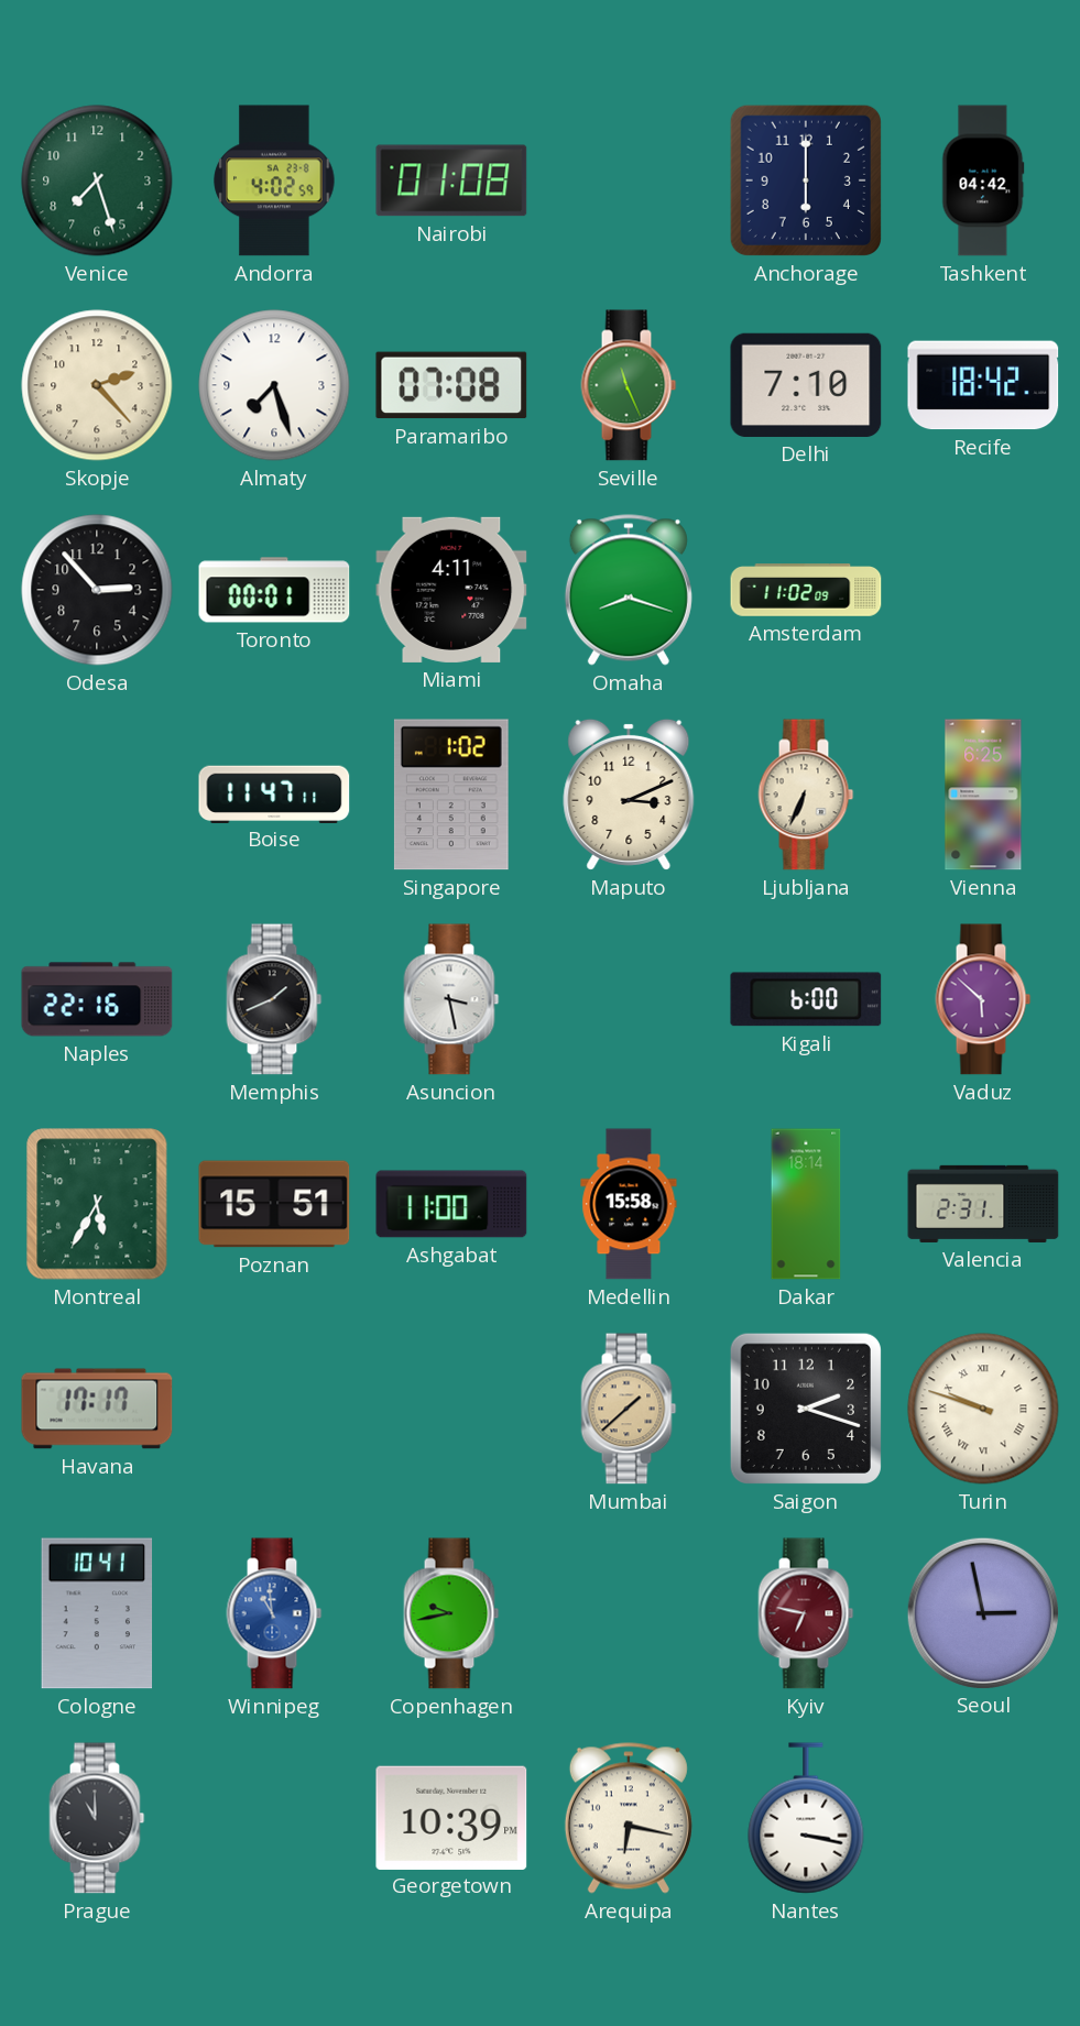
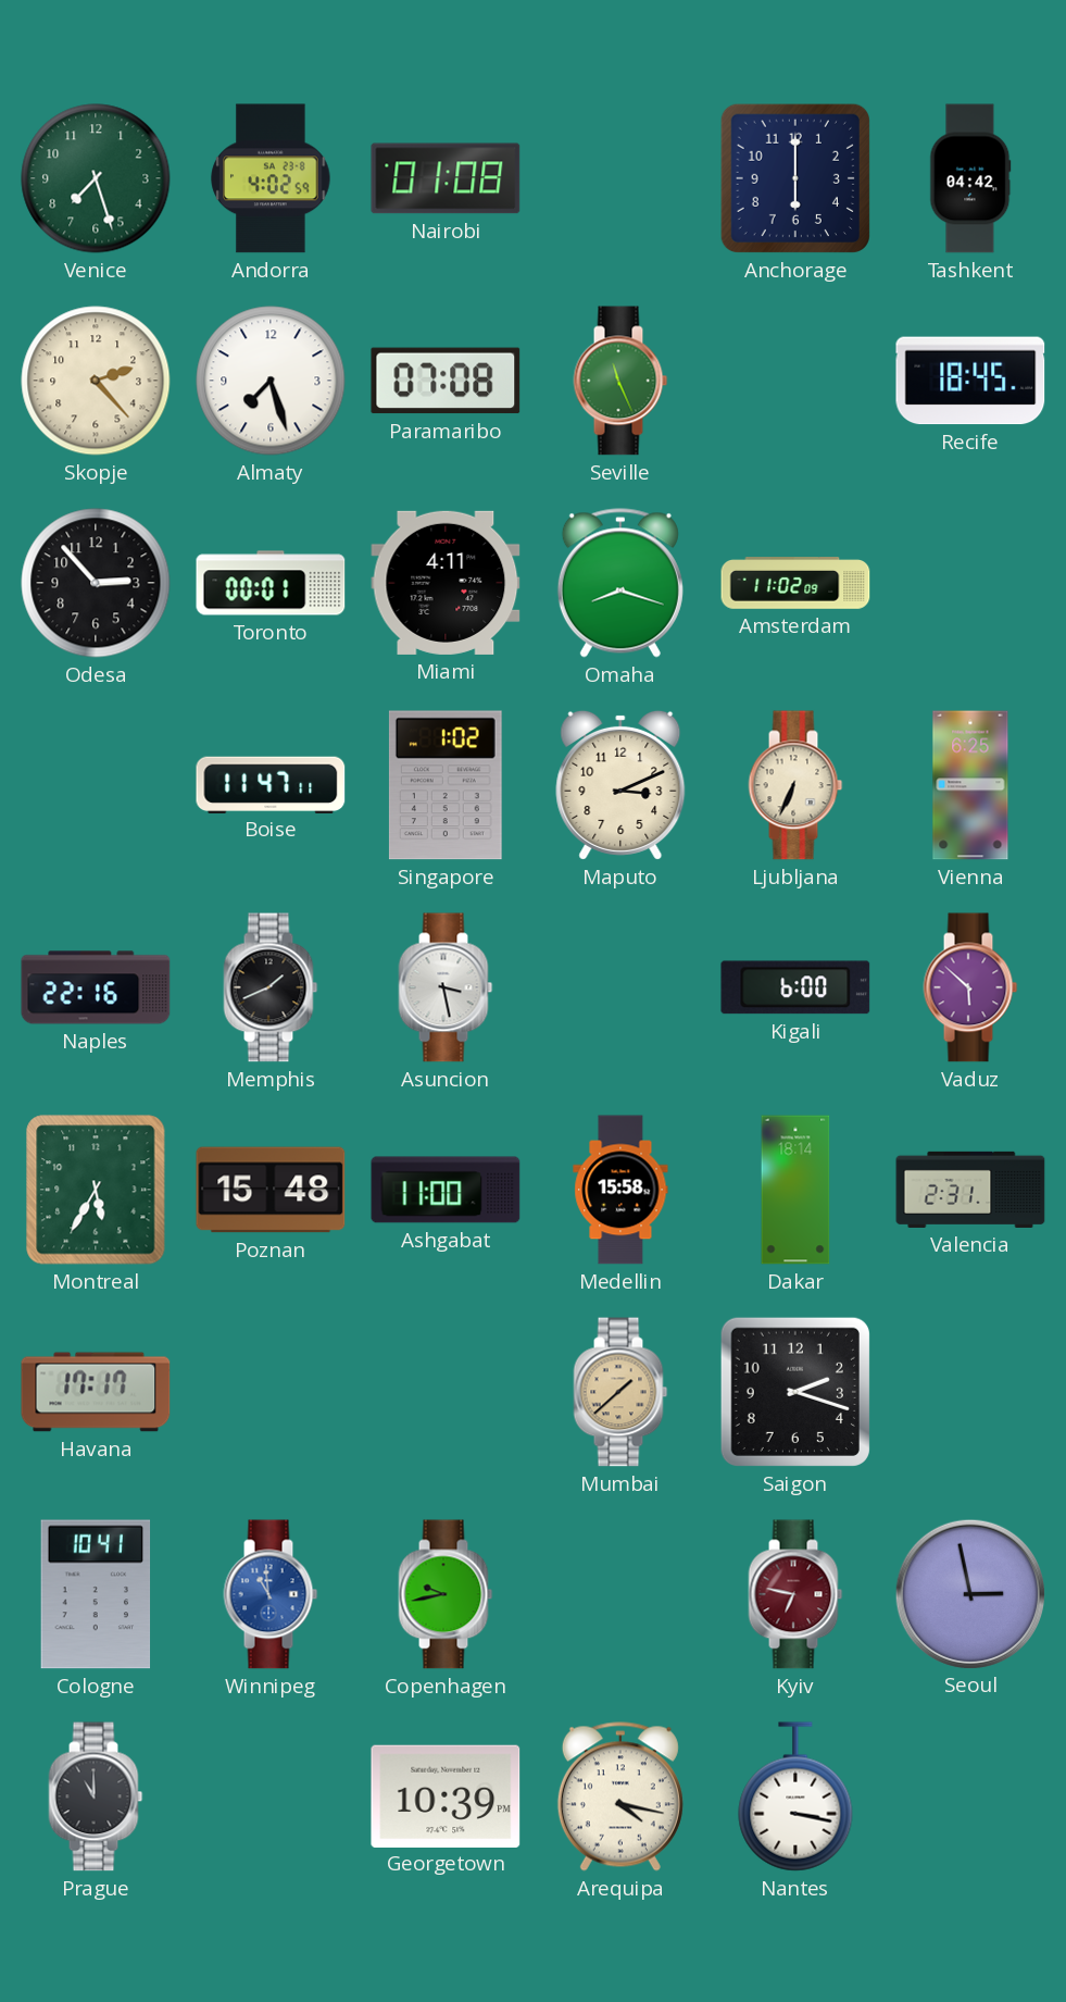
Delhi: 7:10 -> none
Recife: 18:42 -> 18:45
Poznan: 15:51 -> 15:48
Turin: 9:48 -> none
Arequipa: 6:17 -> 4:17
